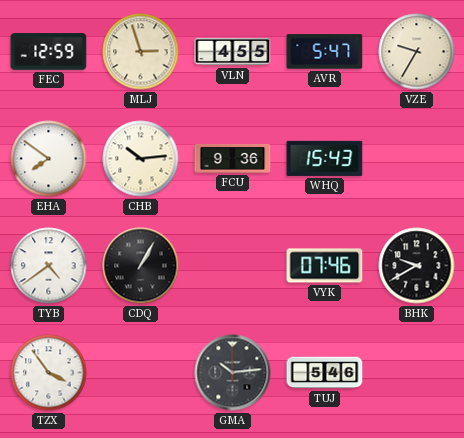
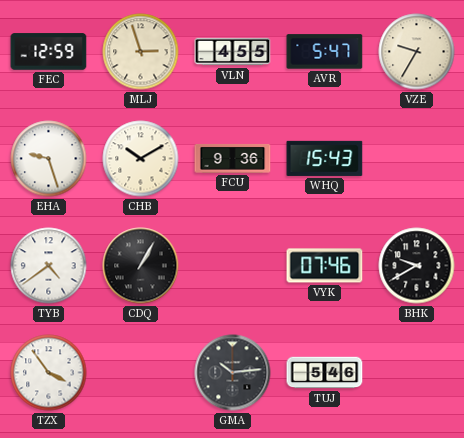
EHA: 7:51 -> 9:27
CHB: 10:14 -> 10:10
